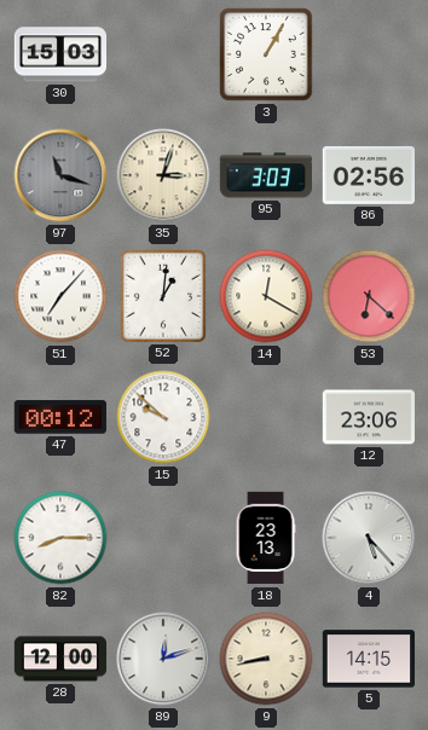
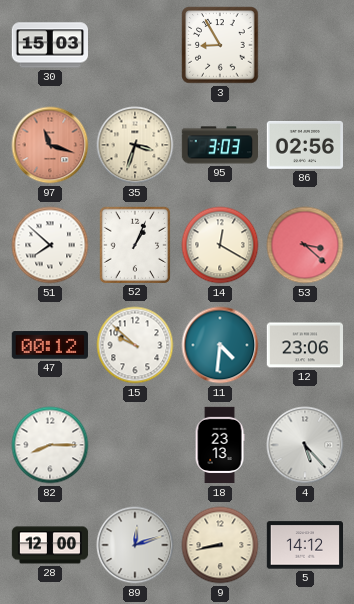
3: 1:05 -> 8:55
97 dial: grey -> salmon
35: 3:03 -> 3:33
51: 7:07 -> 7:52
52: 1:01 -> 1:04
53: 6:22 -> 3:22
11: none -> 4:31
5: 14:15 -> 14:12
